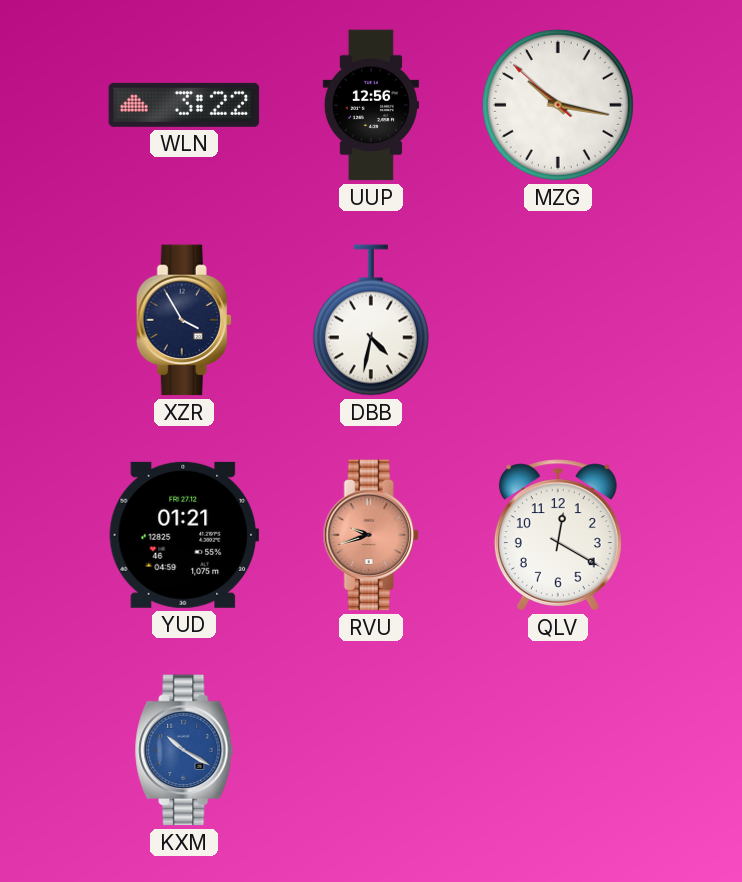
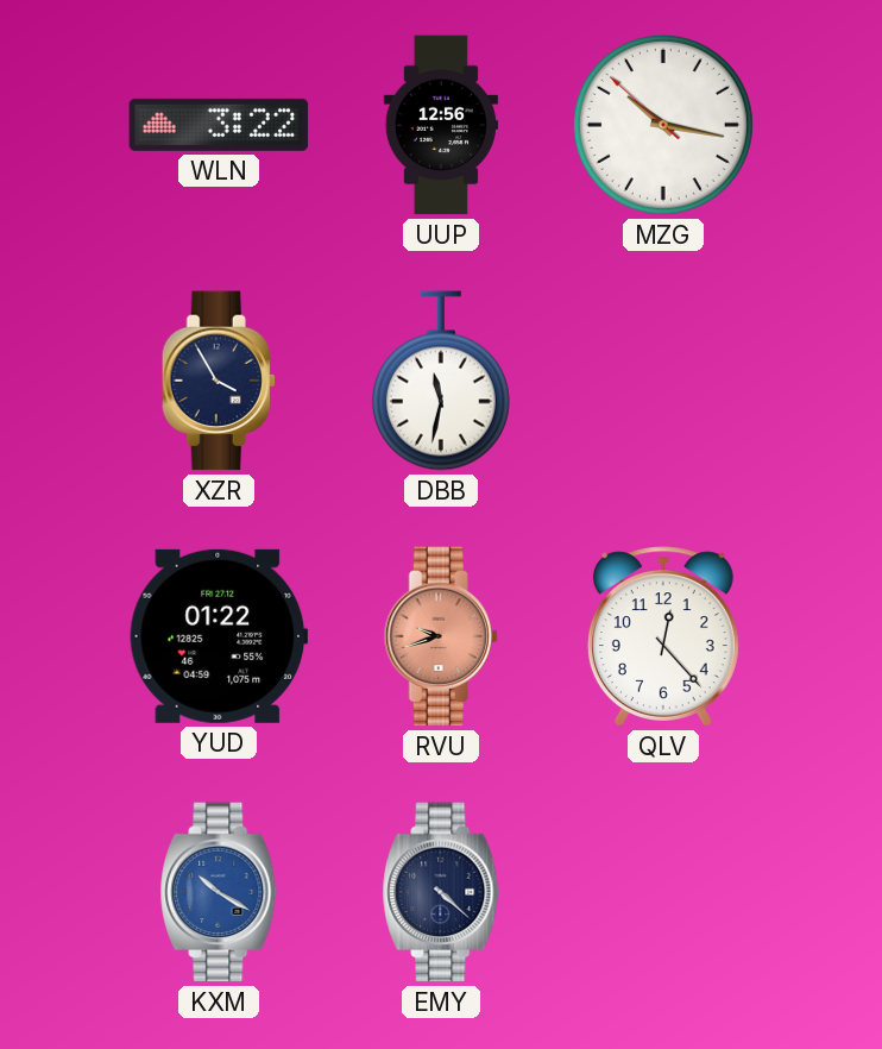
DBB: 4:32 -> 11:32
YUD: 01:21 -> 01:22
QLV: 12:20 -> 12:23
EMY: none -> 4:22
